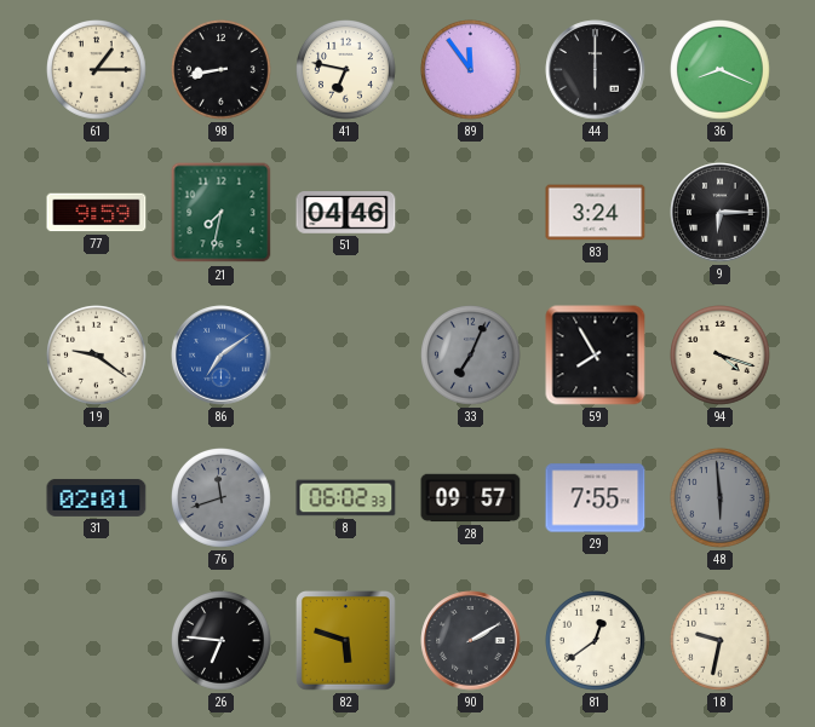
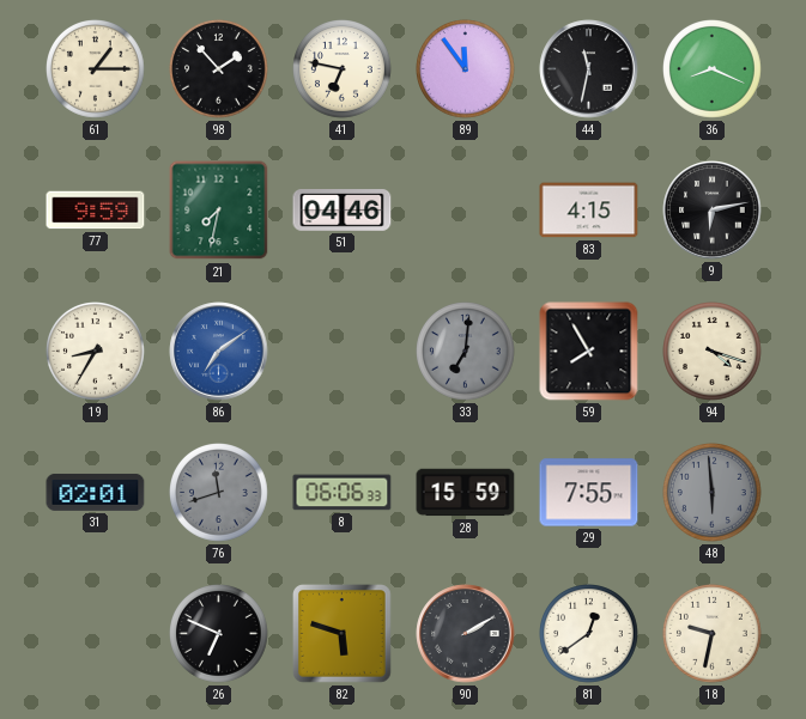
98: 8:43 -> 1:53
44: 6:00 -> 11:32
83: 3:24 -> 4:15
9: 6:15 -> 6:13
19: 9:21 -> 8:35
33: 7:04 -> 7:01
8: 06:02 -> 06:06
28: 09:57 -> 15:59
26: 6:46 -> 6:49
